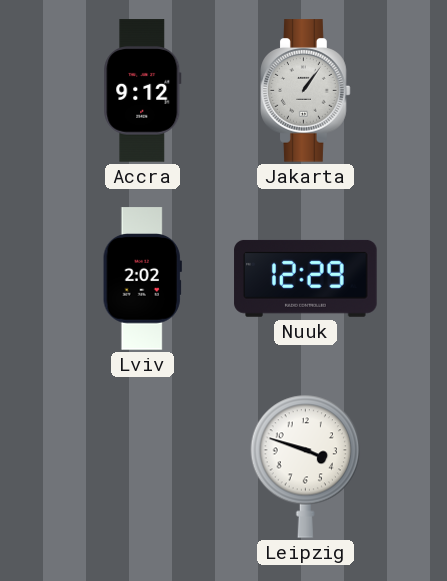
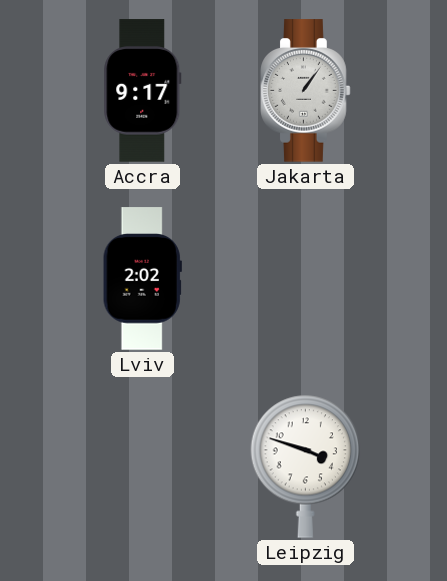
Accra: 9:12 -> 9:17
Nuuk: 12:29 -> none
